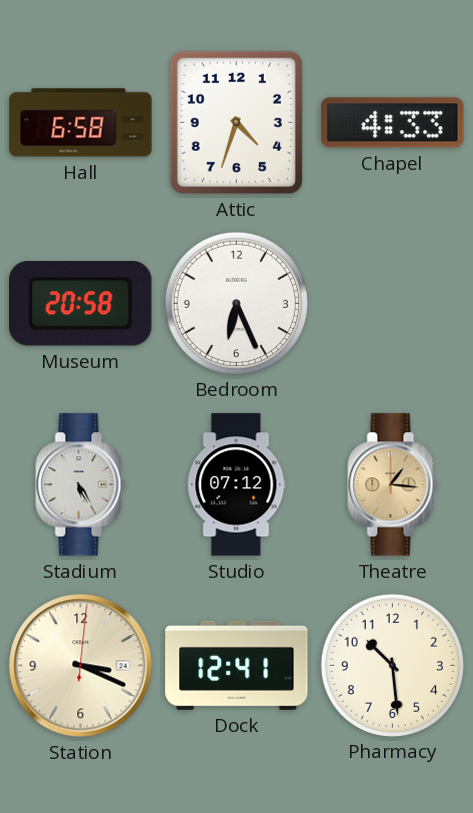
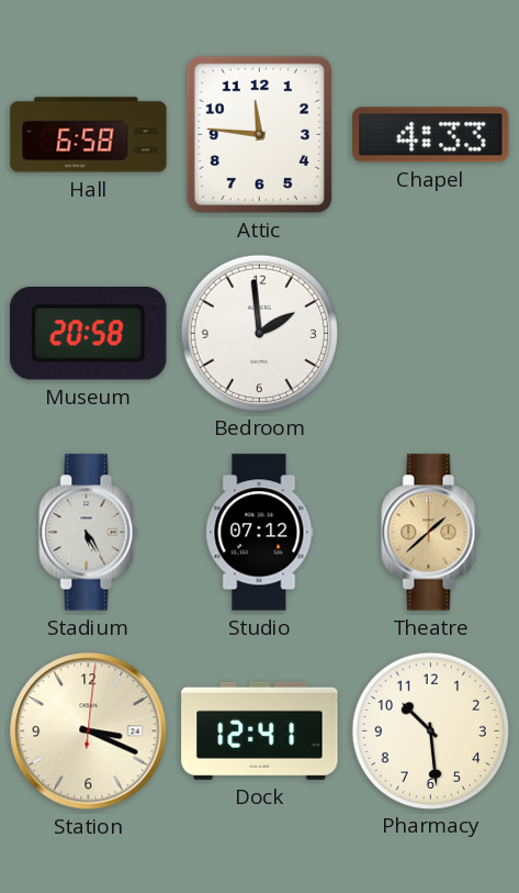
Attic: 4:33 -> 11:46
Bedroom: 6:26 -> 1:59
Theatre: 1:16 -> 1:38
